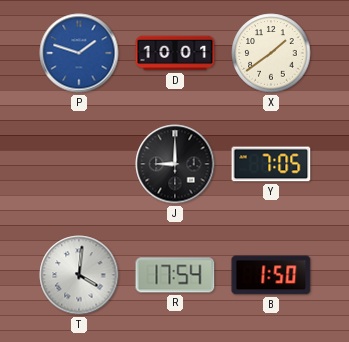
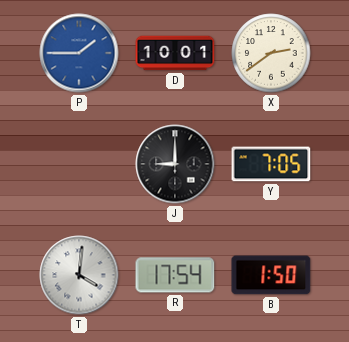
P: 1:48 -> 1:45
X: 1:39 -> 2:39
